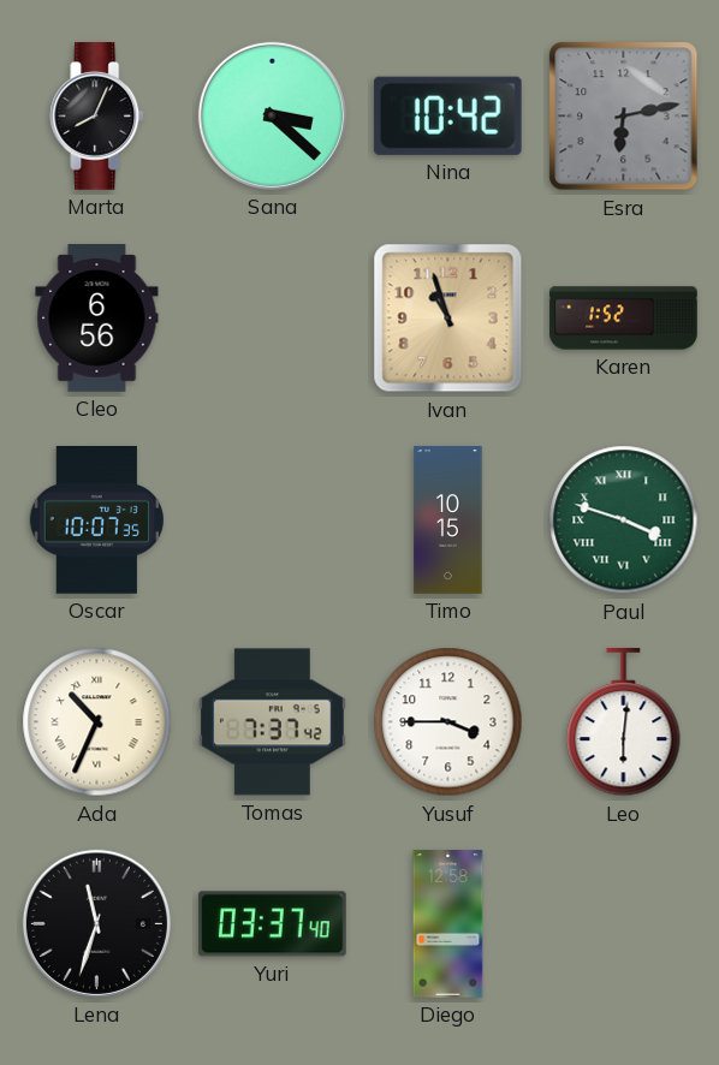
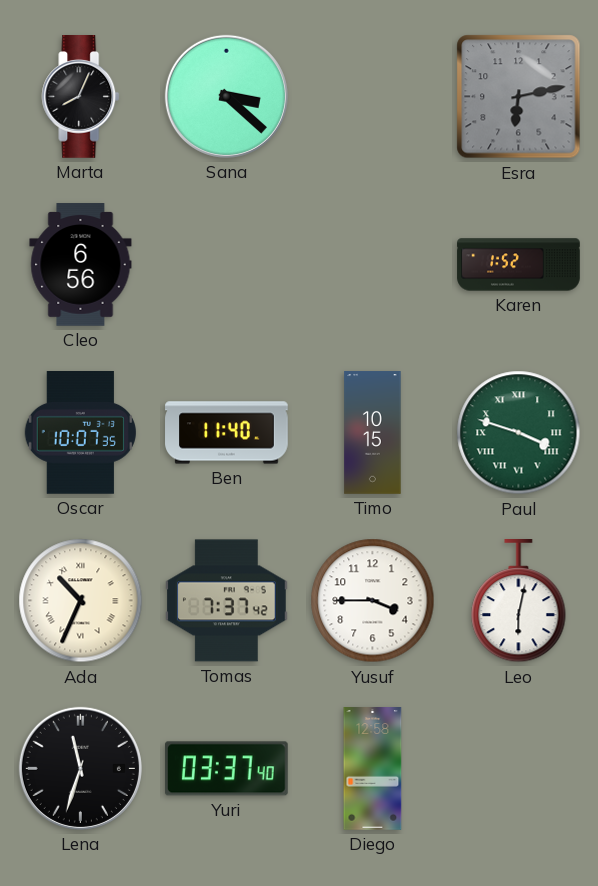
Nina: 10:42 -> none
Ivan: 10:57 -> none
Ben: none -> 11:40
Leo: 6:01 -> 6:02
